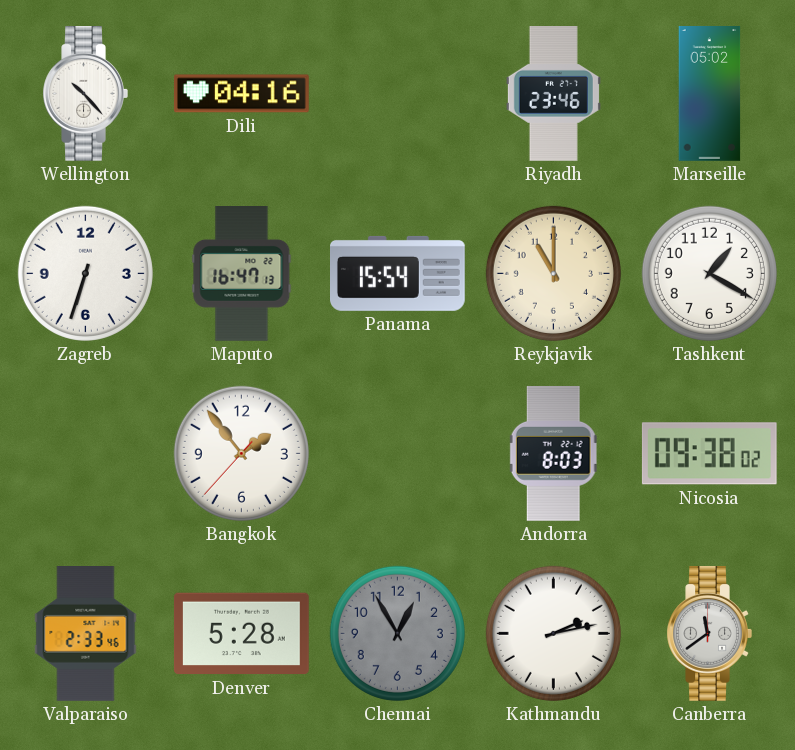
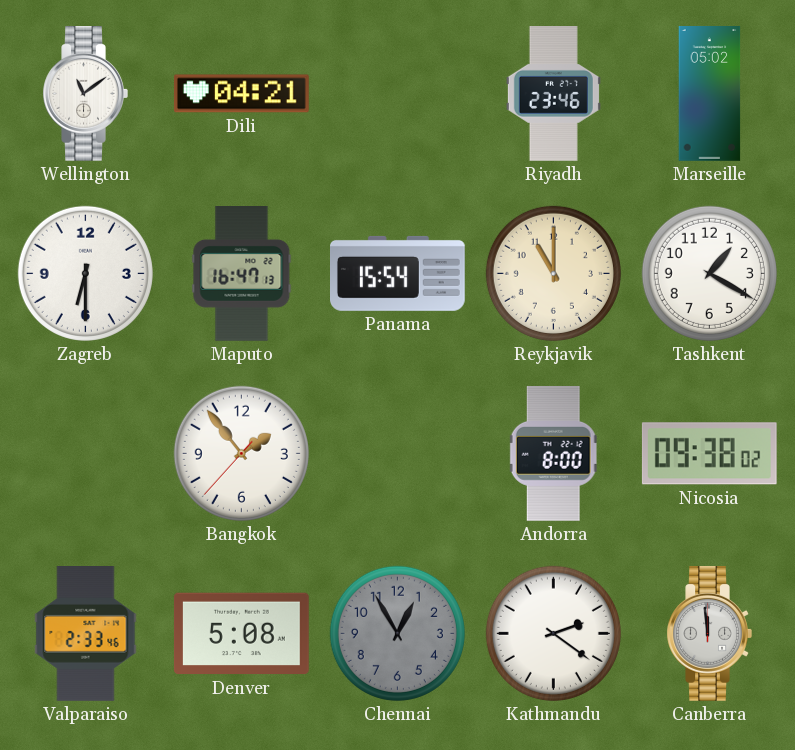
Wellington: 10:23 -> 11:09
Dili: 04:16 -> 04:21
Zagreb: 6:33 -> 6:30
Andorra: 8:03 -> 8:00
Denver: 5:28 -> 5:08
Kathmandu: 2:13 -> 2:21
Canberra: 11:39 -> 11:59
